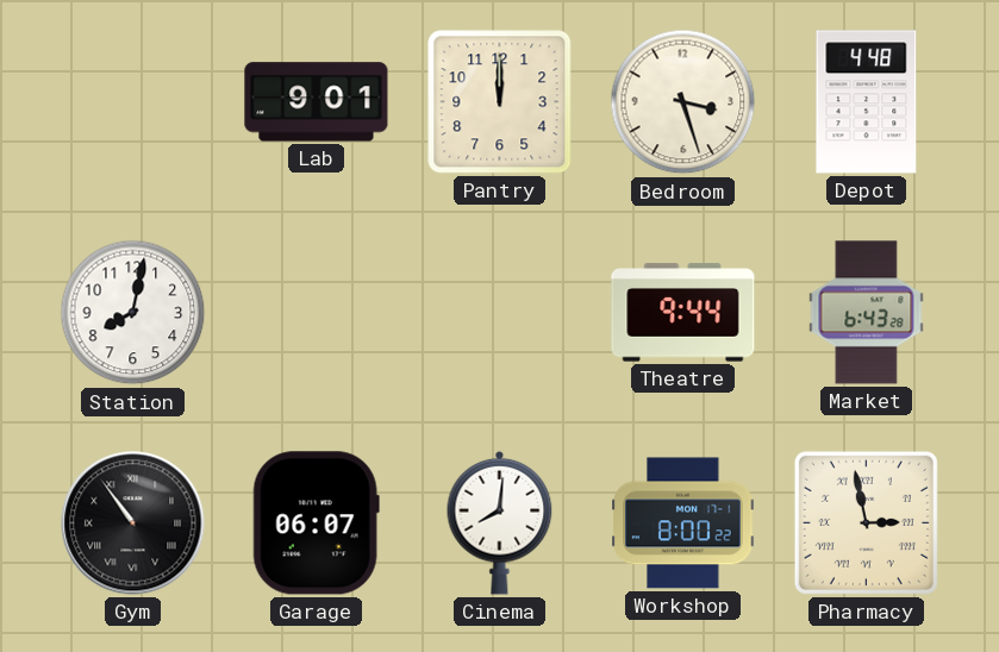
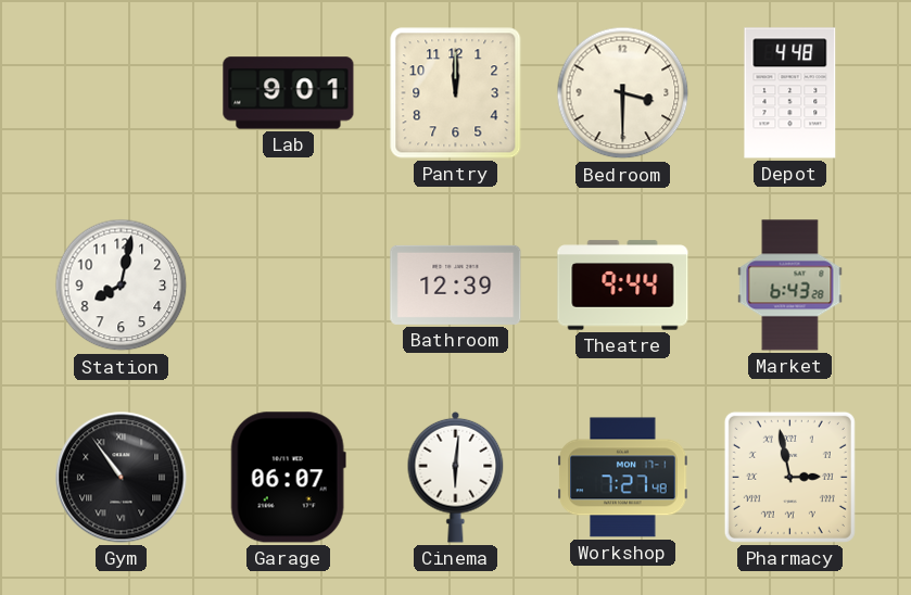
Bedroom: 3:27 -> 3:30
Bathroom: none -> 12:39
Cinema: 8:01 -> 6:01
Workshop: 8:00 -> 7:27
